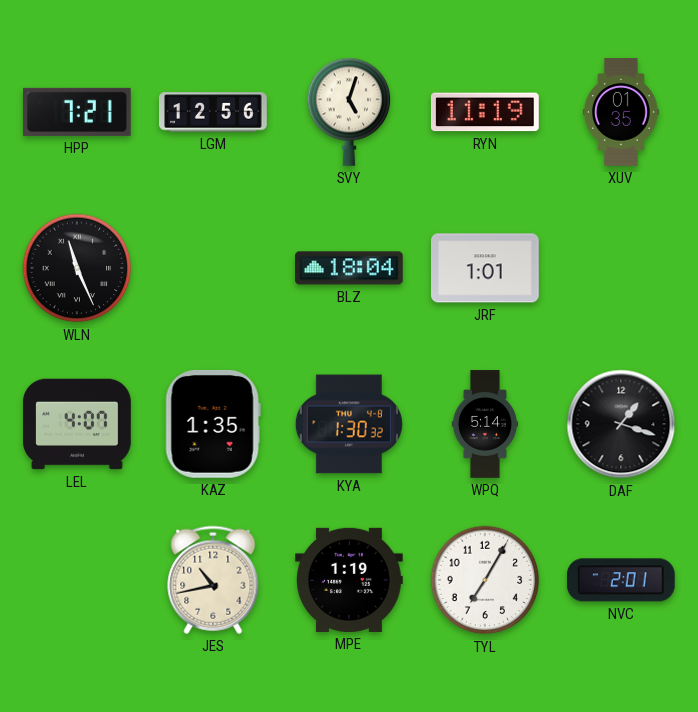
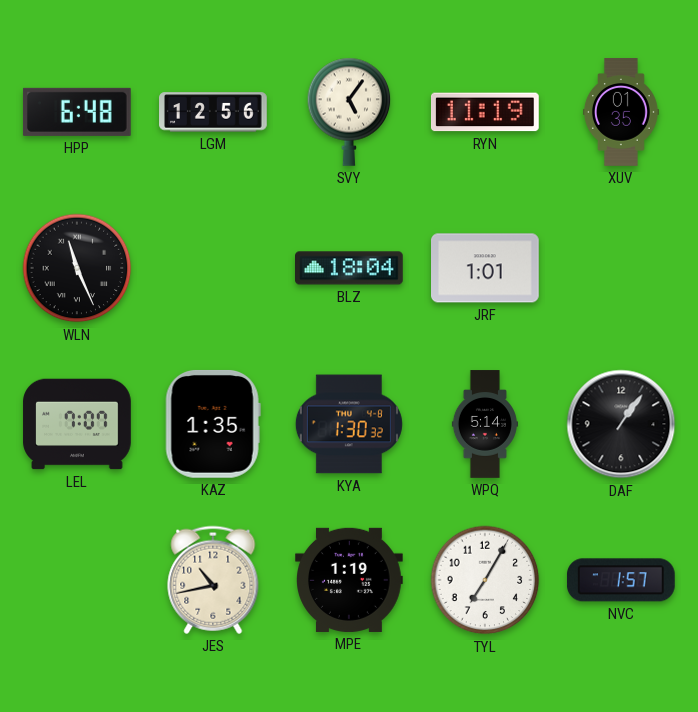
HPP: 7:21 -> 6:48
SVY: 5:03 -> 5:06
LEL: 4:07 -> 7:07
DAF: 1:18 -> 1:06
NVC: 2:01 -> 1:57
